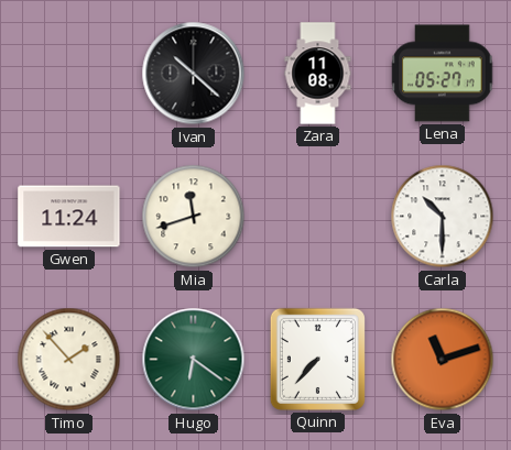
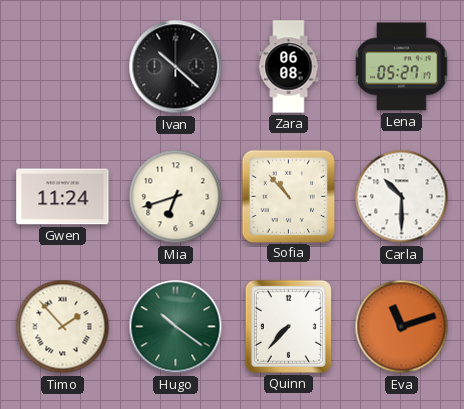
Zara: 11:08 -> 06:08
Mia: 11:42 -> 6:42
Sofia: none -> 10:53
Hugo: 6:21 -> 10:21
